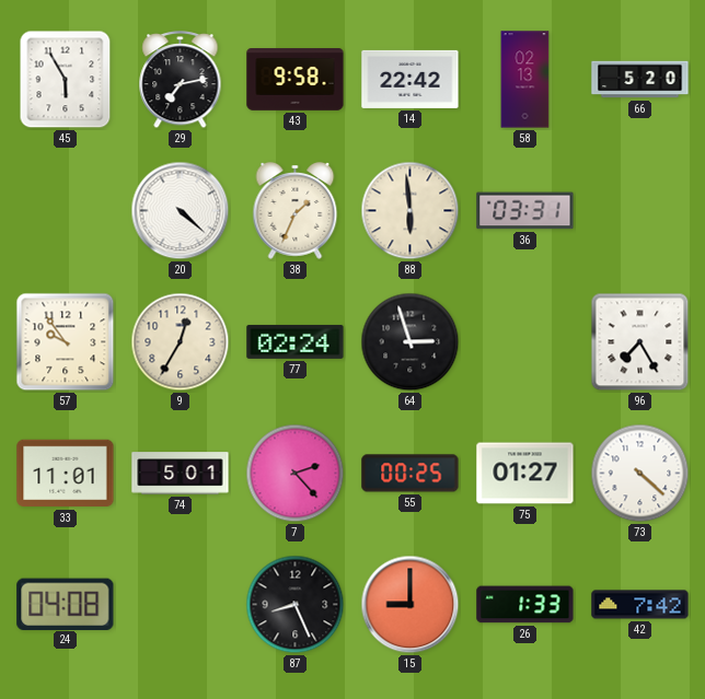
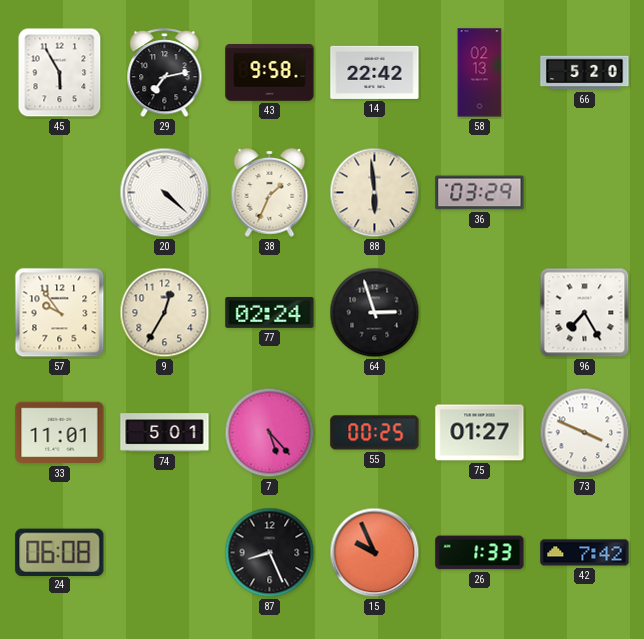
36: 03:31 -> 03:29
7: 2:23 -> 5:23
73: 4:22 -> 3:49
24: 04:08 -> 06:08
15: 9:00 -> 9:56
